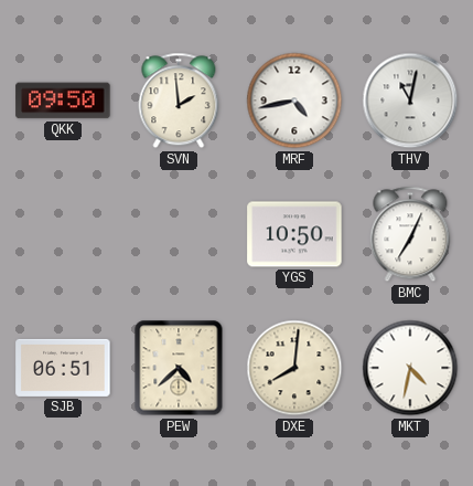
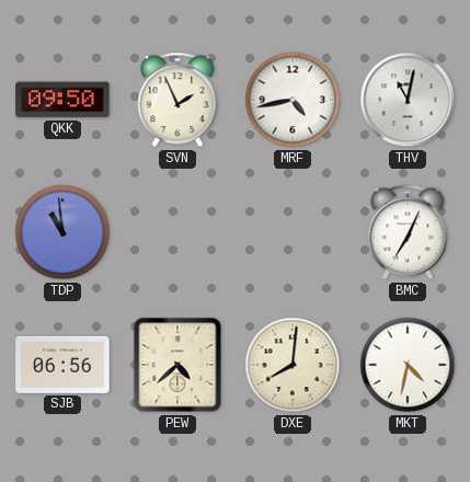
SVN: 1:59 -> 1:56
TDP: none -> 10:59
YGS: 10:50 -> none
SJB: 06:51 -> 06:56
